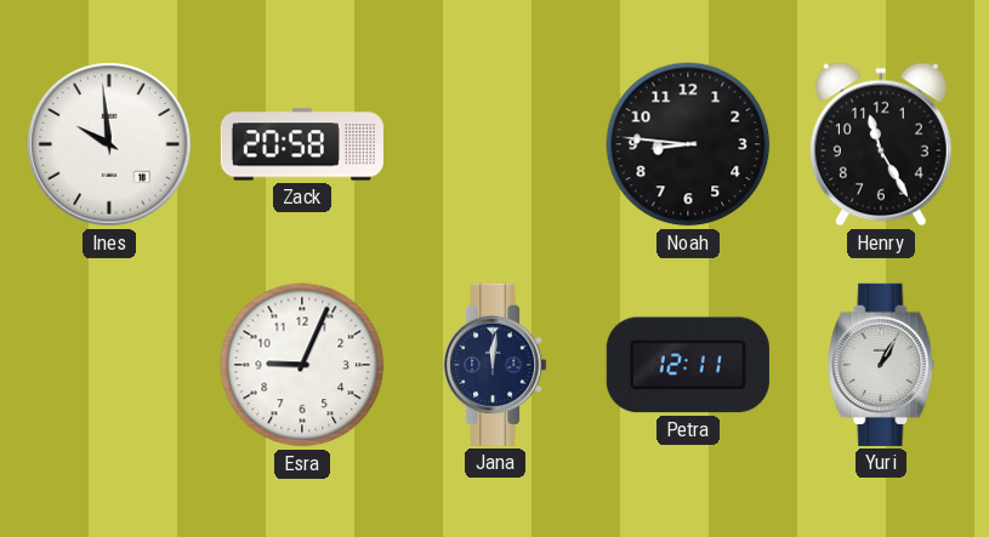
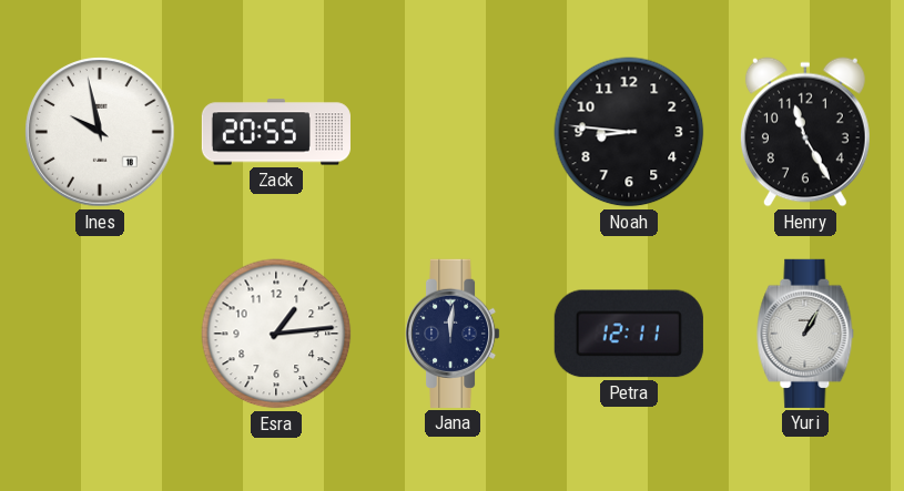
Ines: 9:59 -> 9:58
Zack: 20:58 -> 20:55
Esra: 9:04 -> 1:14
